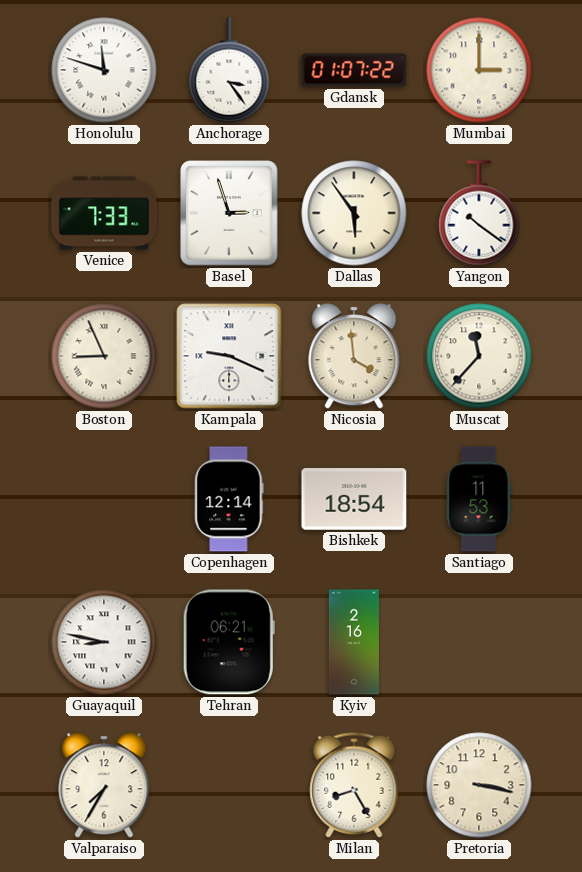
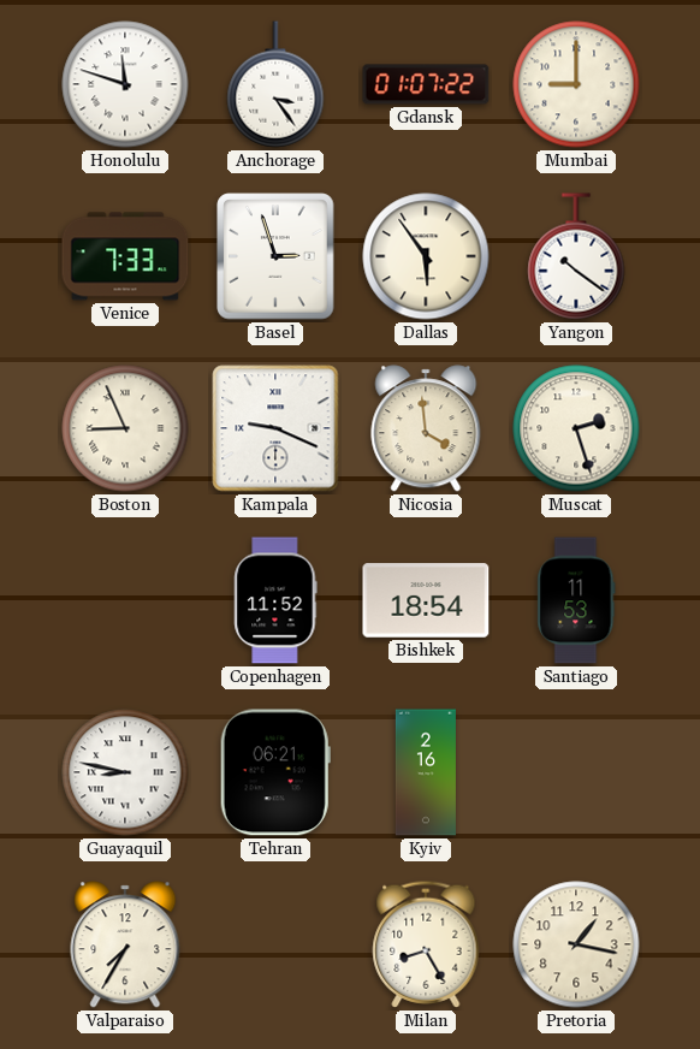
Mumbai: 3:00 -> 9:00
Muscat: 11:37 -> 2:27
Copenhagen: 12:14 -> 11:52
Pretoria: 3:17 -> 1:17
